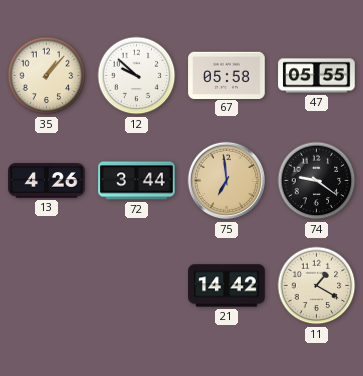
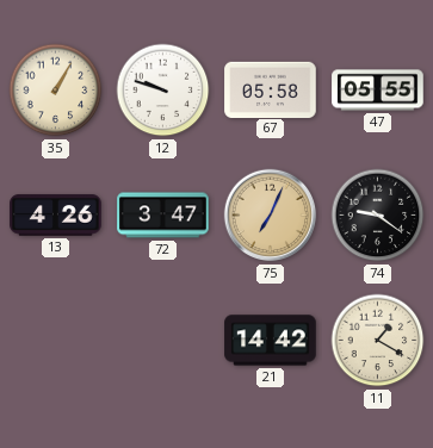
35: 1:07 -> 1:05
12: 9:52 -> 9:48
72: 3:44 -> 3:47
75: 6:59 -> 7:04
